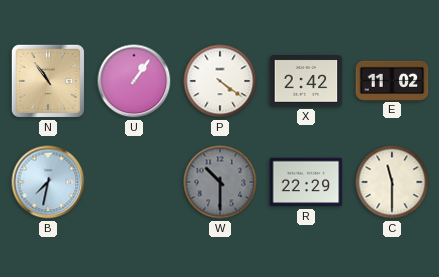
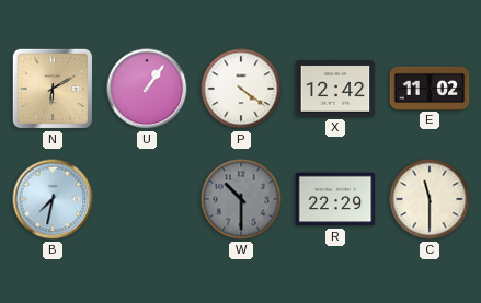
N: 10:54 -> 6:10
X: 2:42 -> 12:42
